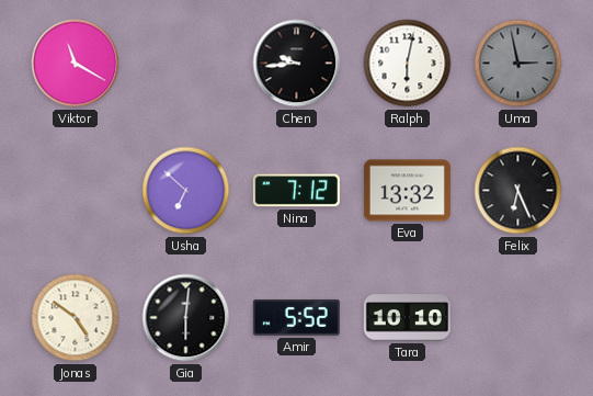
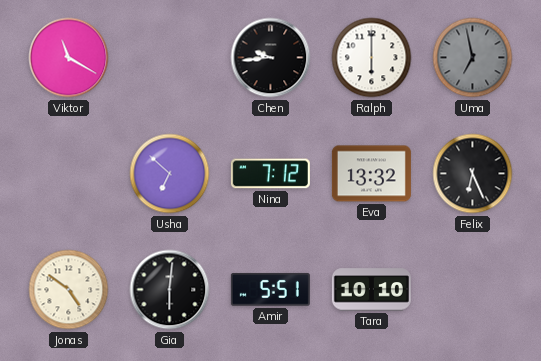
Ralph: 6:02 -> 6:00
Uma: 2:58 -> 6:58
Amir: 5:52 -> 5:51
